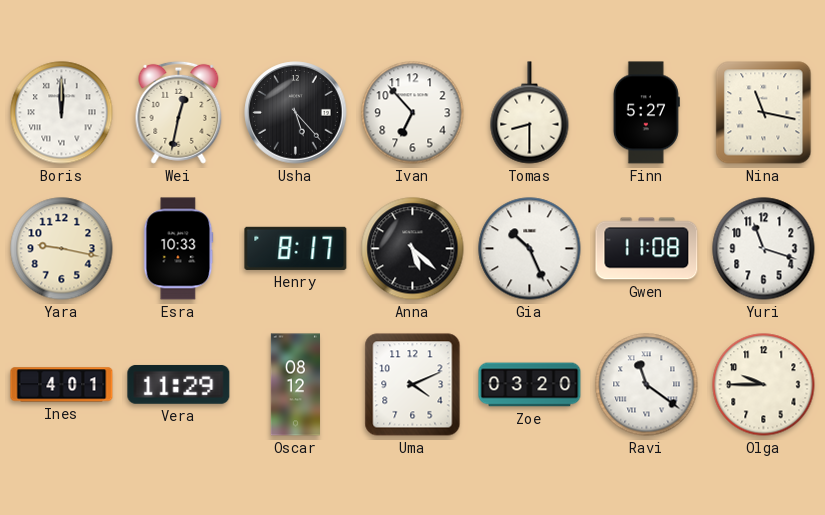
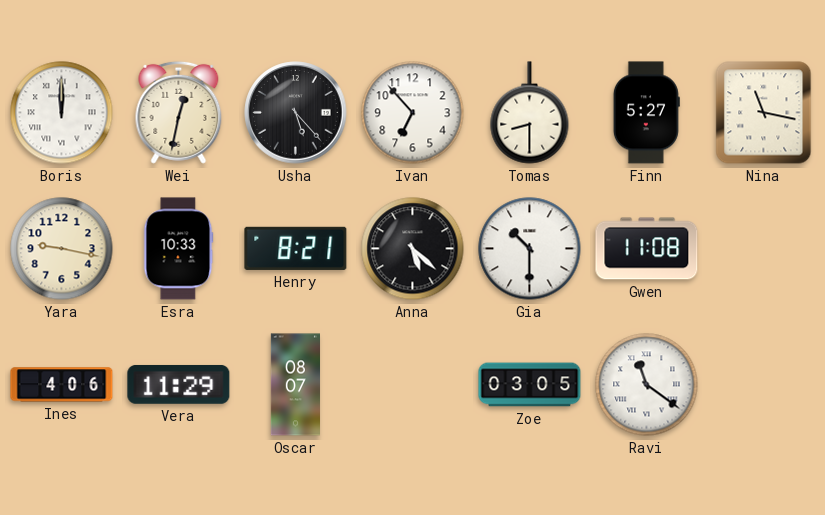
Henry: 8:17 -> 8:21
Gia: 10:26 -> 10:30
Yuri: 11:18 -> none
Ines: 4:01 -> 4:06
Oscar: 08:12 -> 08:07
Uma: 4:11 -> none
Zoe: 03:20 -> 03:05
Olga: 9:45 -> none
